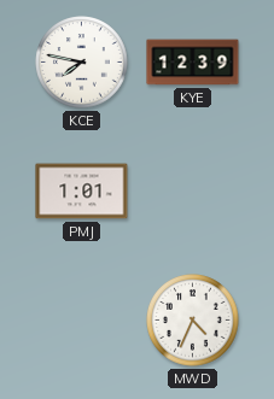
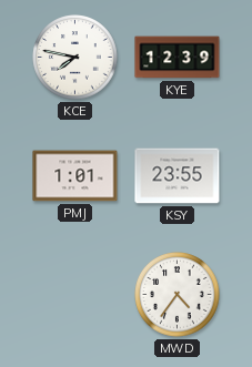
KSY: none -> 23:55
MWD: 4:34 -> 4:36
